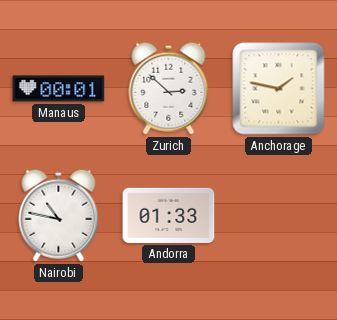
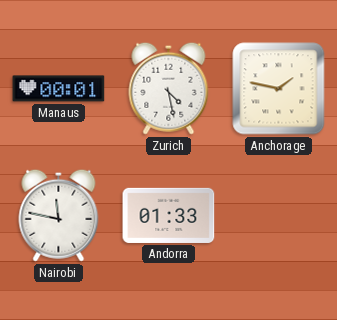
Zurich: 2:52 -> 4:28
Nairobi: 10:47 -> 11:47
